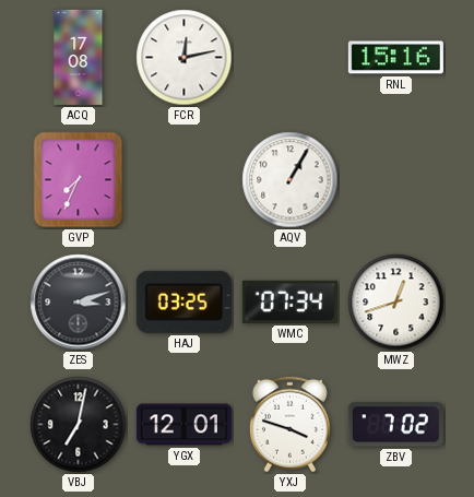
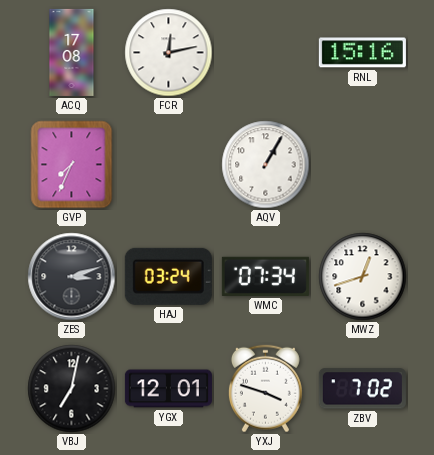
HAJ: 03:25 -> 03:24
